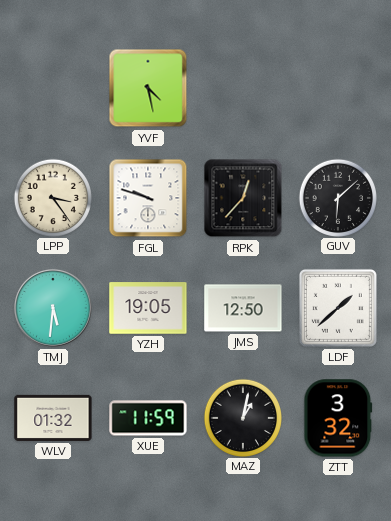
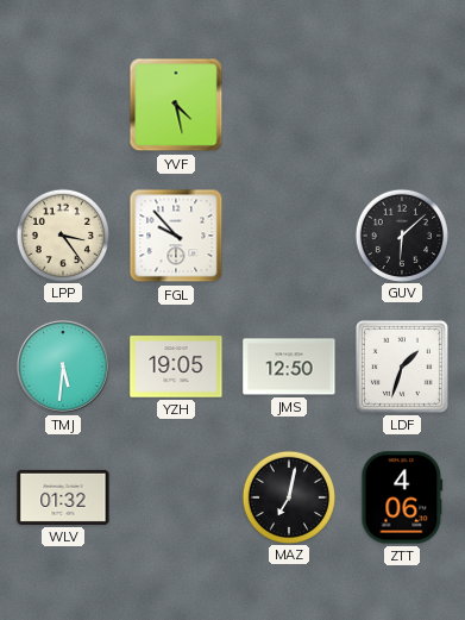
FGL: 9:48 -> 9:53
RPK: 12:37 -> none
LDF: 1:38 -> 1:33
XUE: 11:59 -> none
MAZ: 1:02 -> 7:02
ZTT: 3:32 -> 4:06
